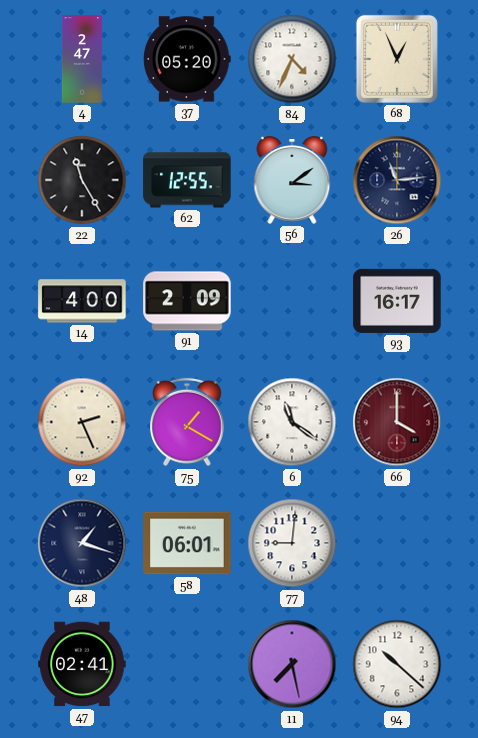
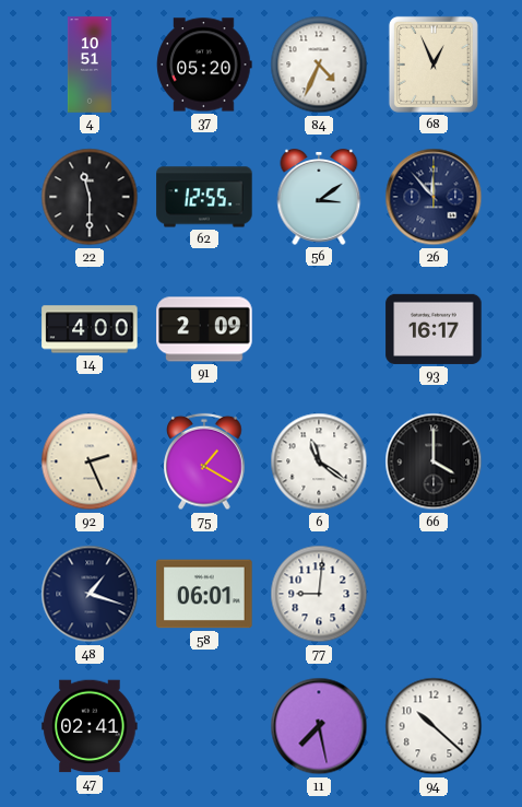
4: 2:47 -> 10:51
22: 11:25 -> 11:30
26: 11:14 -> 11:53
66 dial: burgundy -> black
